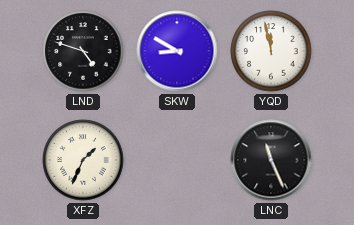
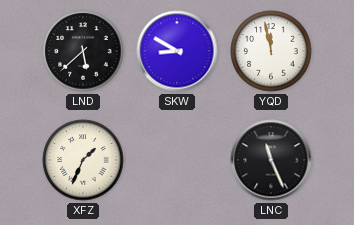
LND: 4:48 -> 5:38
